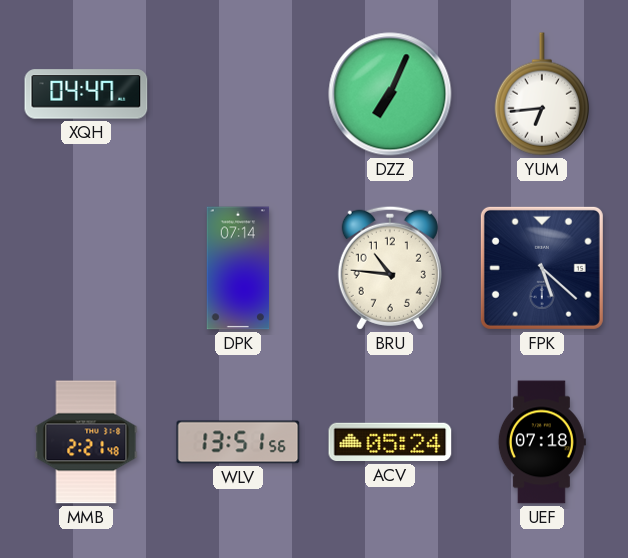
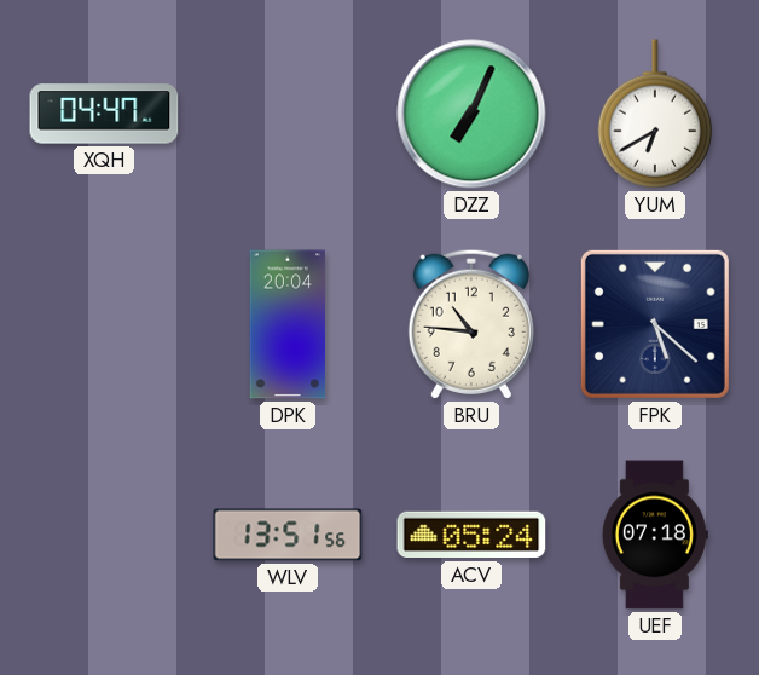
YUM: 6:44 -> 6:40
DPK: 07:14 -> 20:04
MMB: 2:21 -> none
